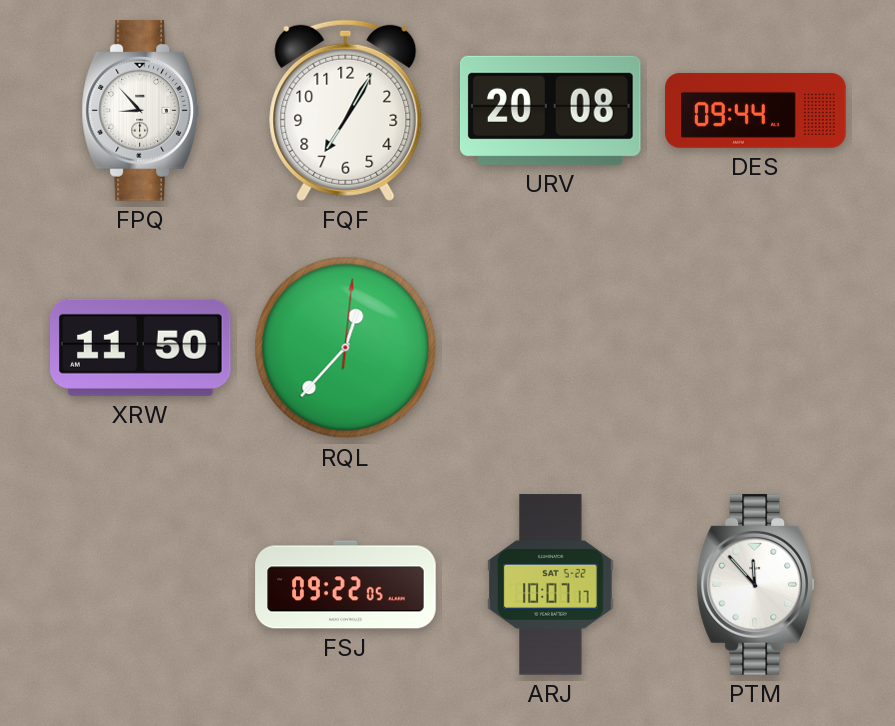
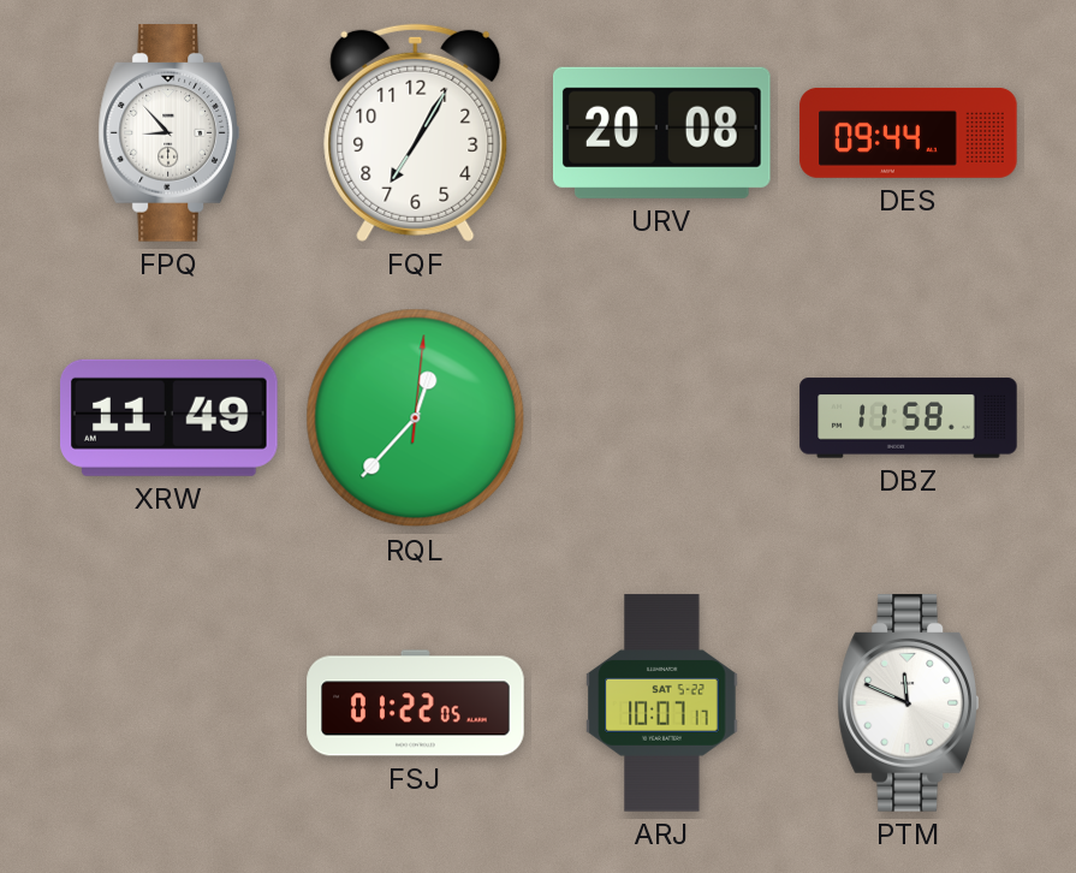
XRW: 11:50 -> 11:49
DBZ: none -> 11:58
FSJ: 09:22 -> 01:22
PTM: 11:53 -> 11:49
